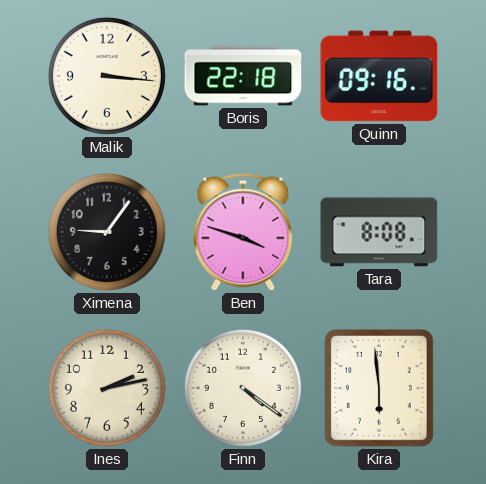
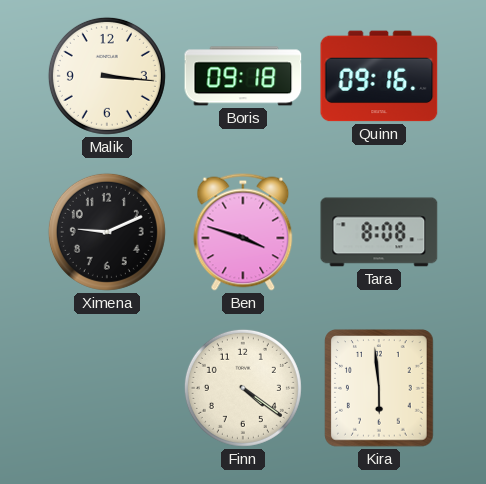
Boris: 22:18 -> 09:18
Ximena: 9:06 -> 9:11
Ines: 2:13 -> none
